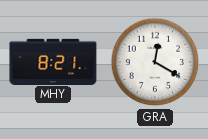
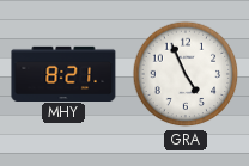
GRA: 12:20 -> 4:56
